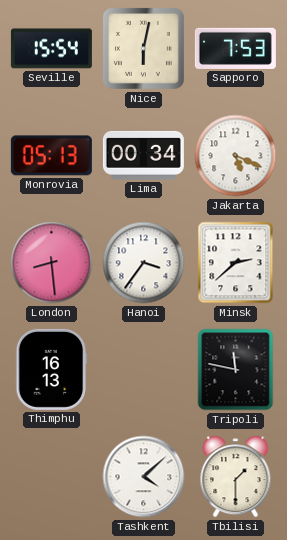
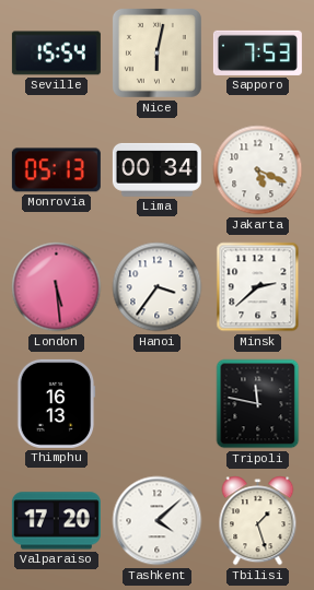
London: 8:29 -> 5:29
Valparaiso: none -> 17:20
Tbilisi: 1:30 -> 1:27
